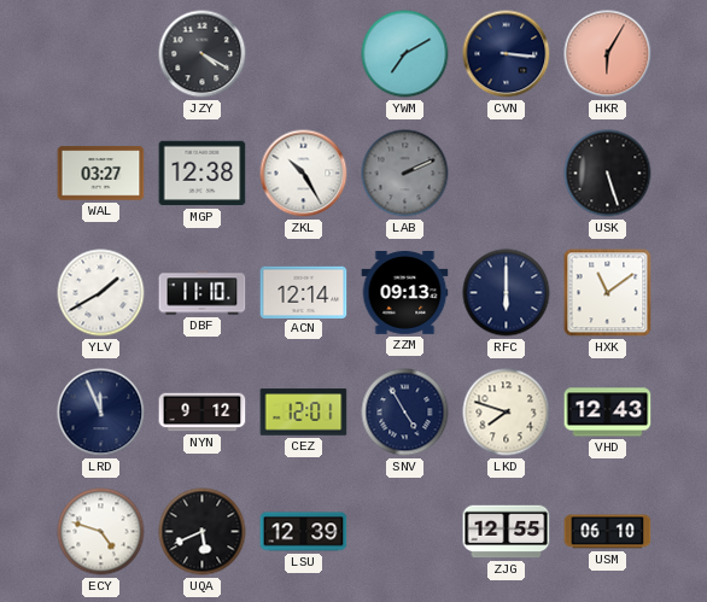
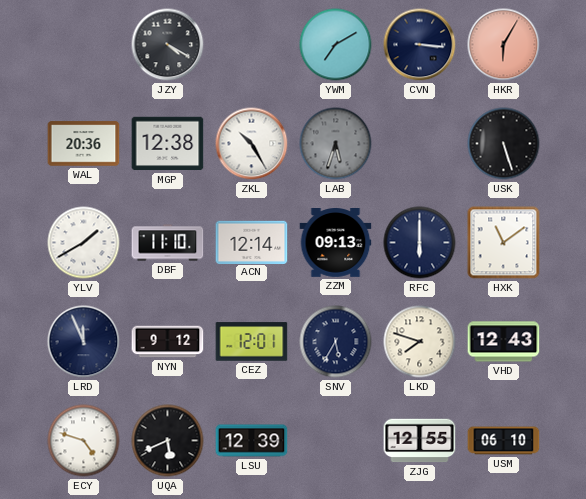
WAL: 03:27 -> 20:36
LAB: 2:11 -> 5:33
SNV: 4:55 -> 5:35
